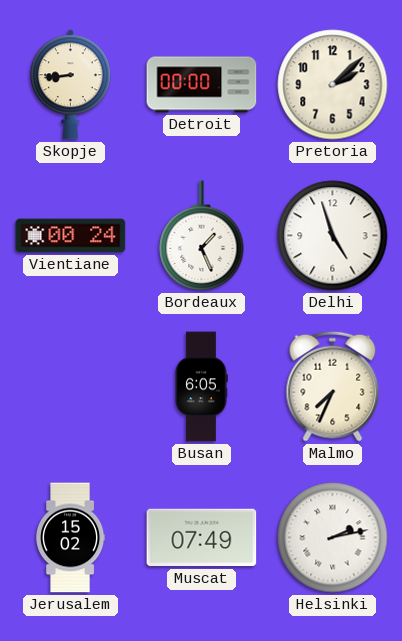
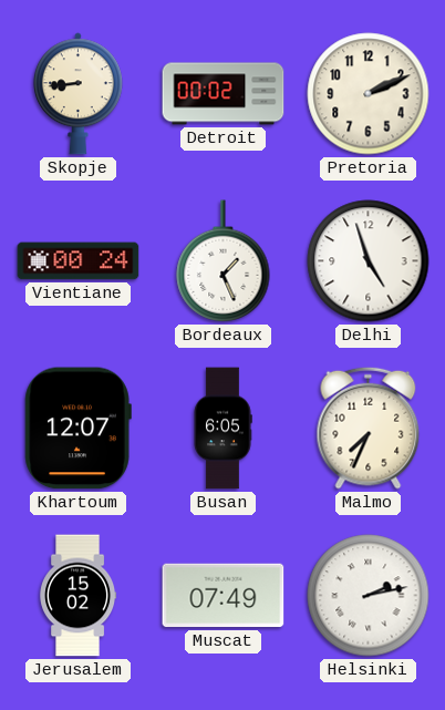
Detroit: 00:00 -> 00:02
Pretoria: 2:08 -> 2:11
Khartoum: none -> 12:07
